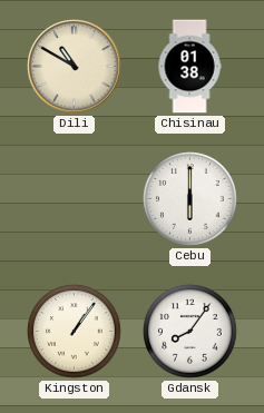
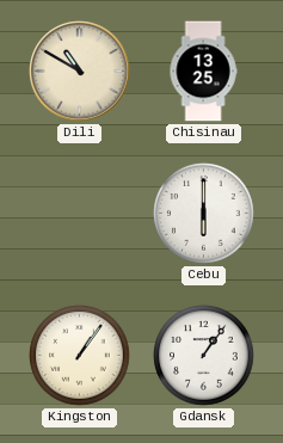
Chisinau: 01:38 -> 13:25
Gdansk: 8:06 -> 1:06
